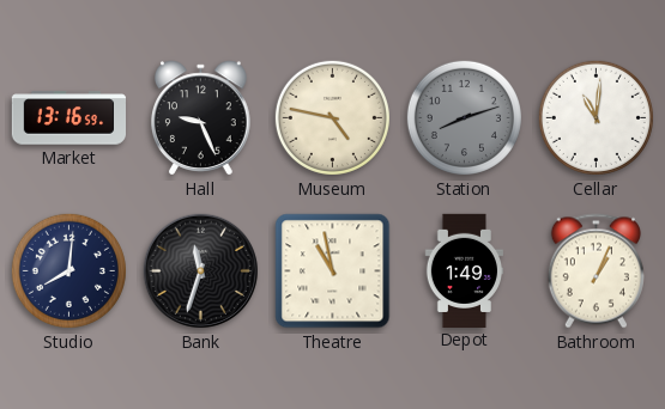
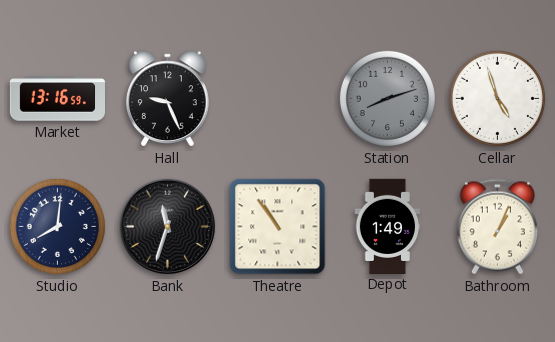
Museum: 4:47 -> none
Cellar: 11:01 -> 4:57
Theatre: 10:58 -> 10:54
